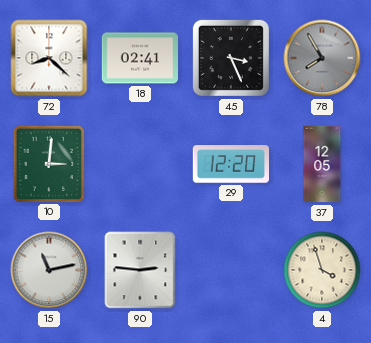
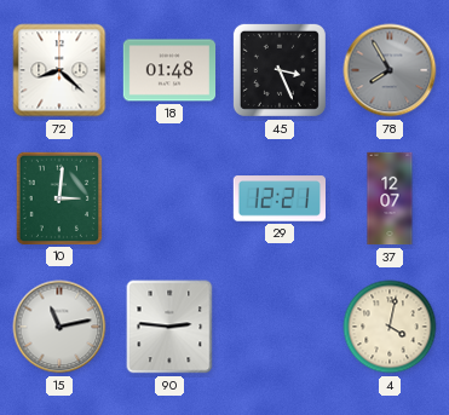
18: 02:41 -> 01:48
29: 12:20 -> 12:21
37: 12:05 -> 12:07
4: 3:57 -> 4:02
